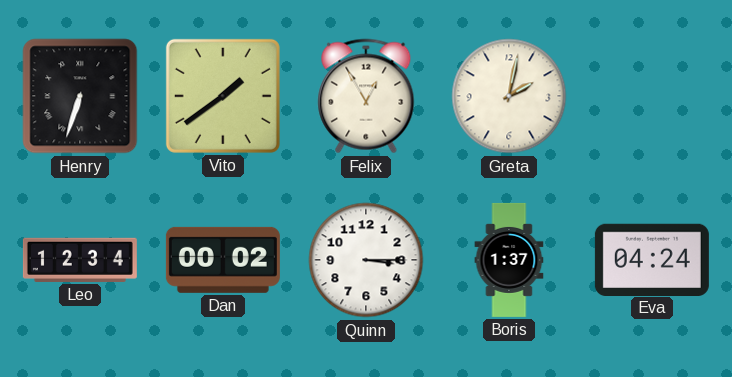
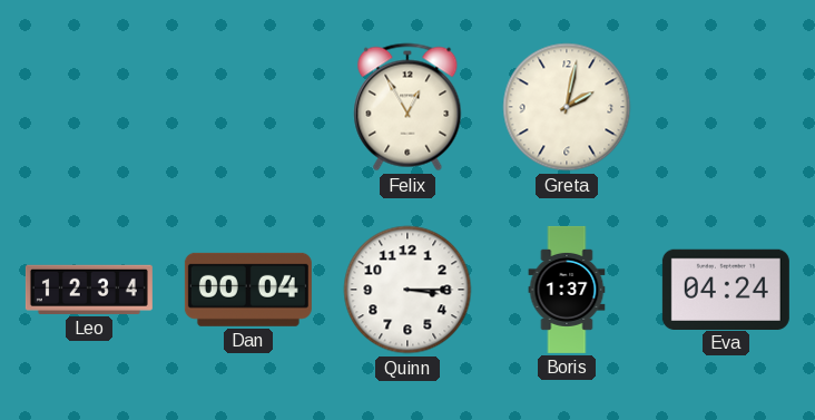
Henry: 6:33 -> none
Vito: 1:39 -> none
Dan: 00:02 -> 00:04
